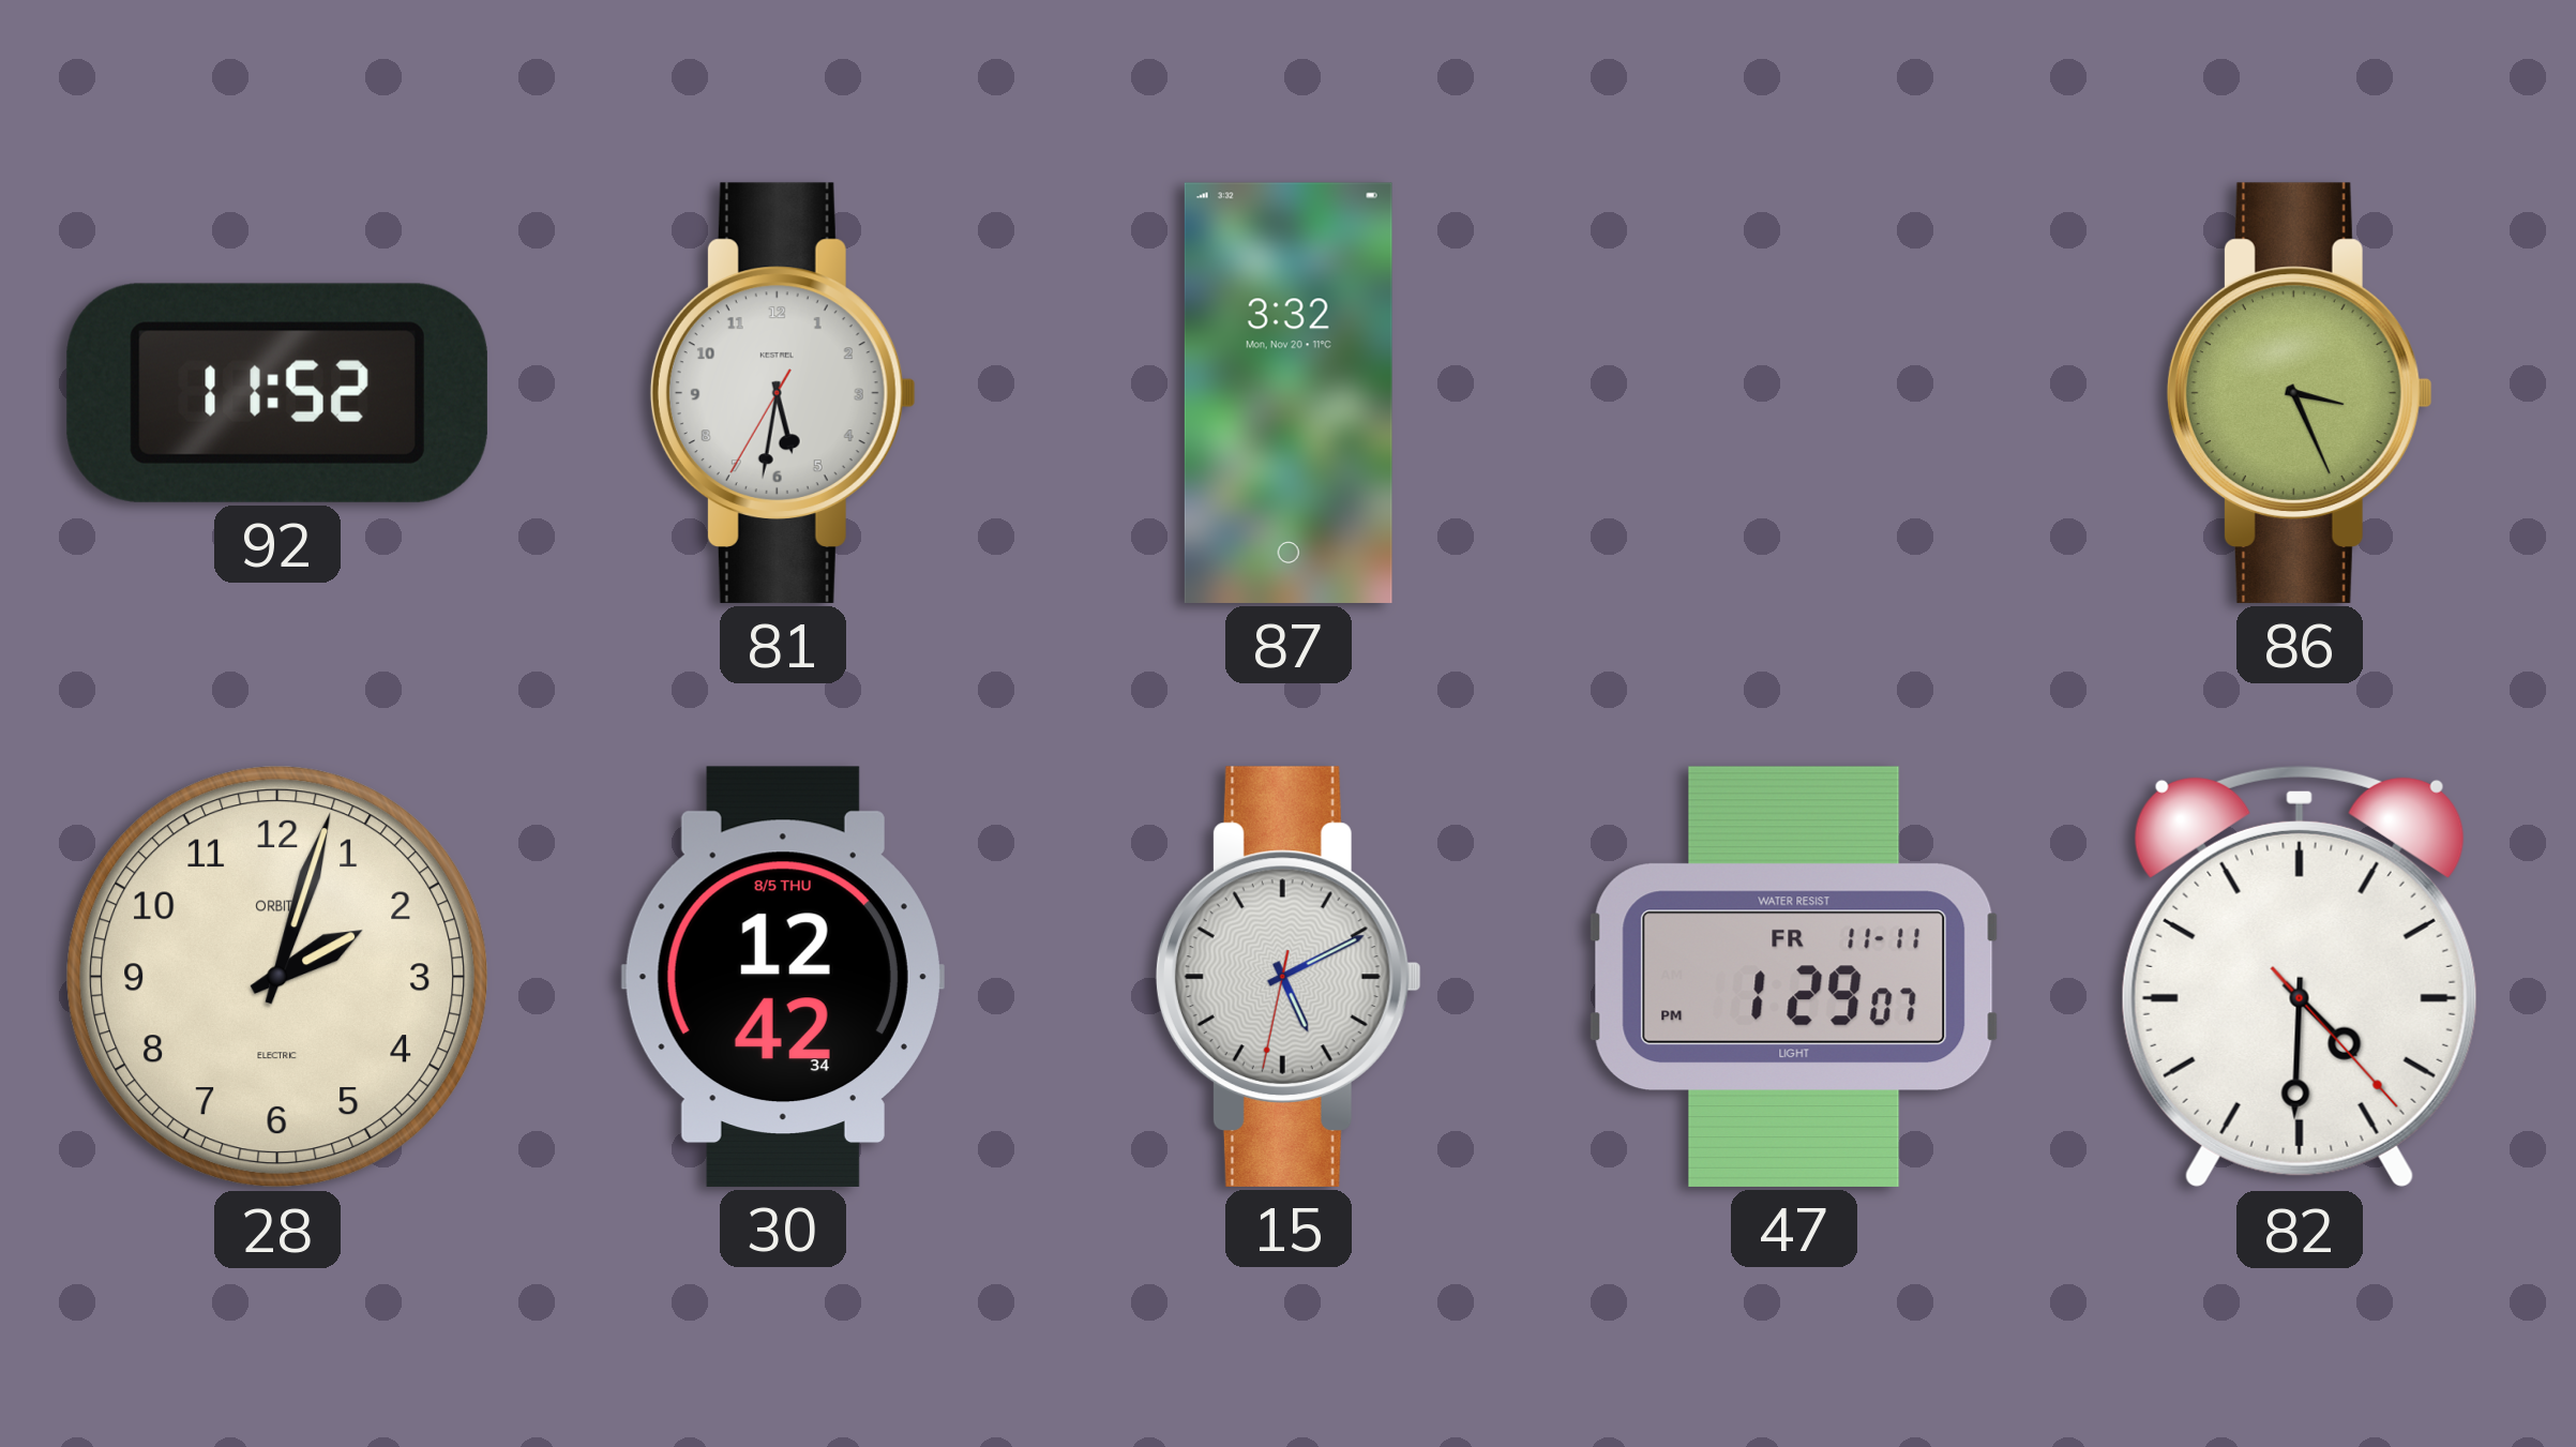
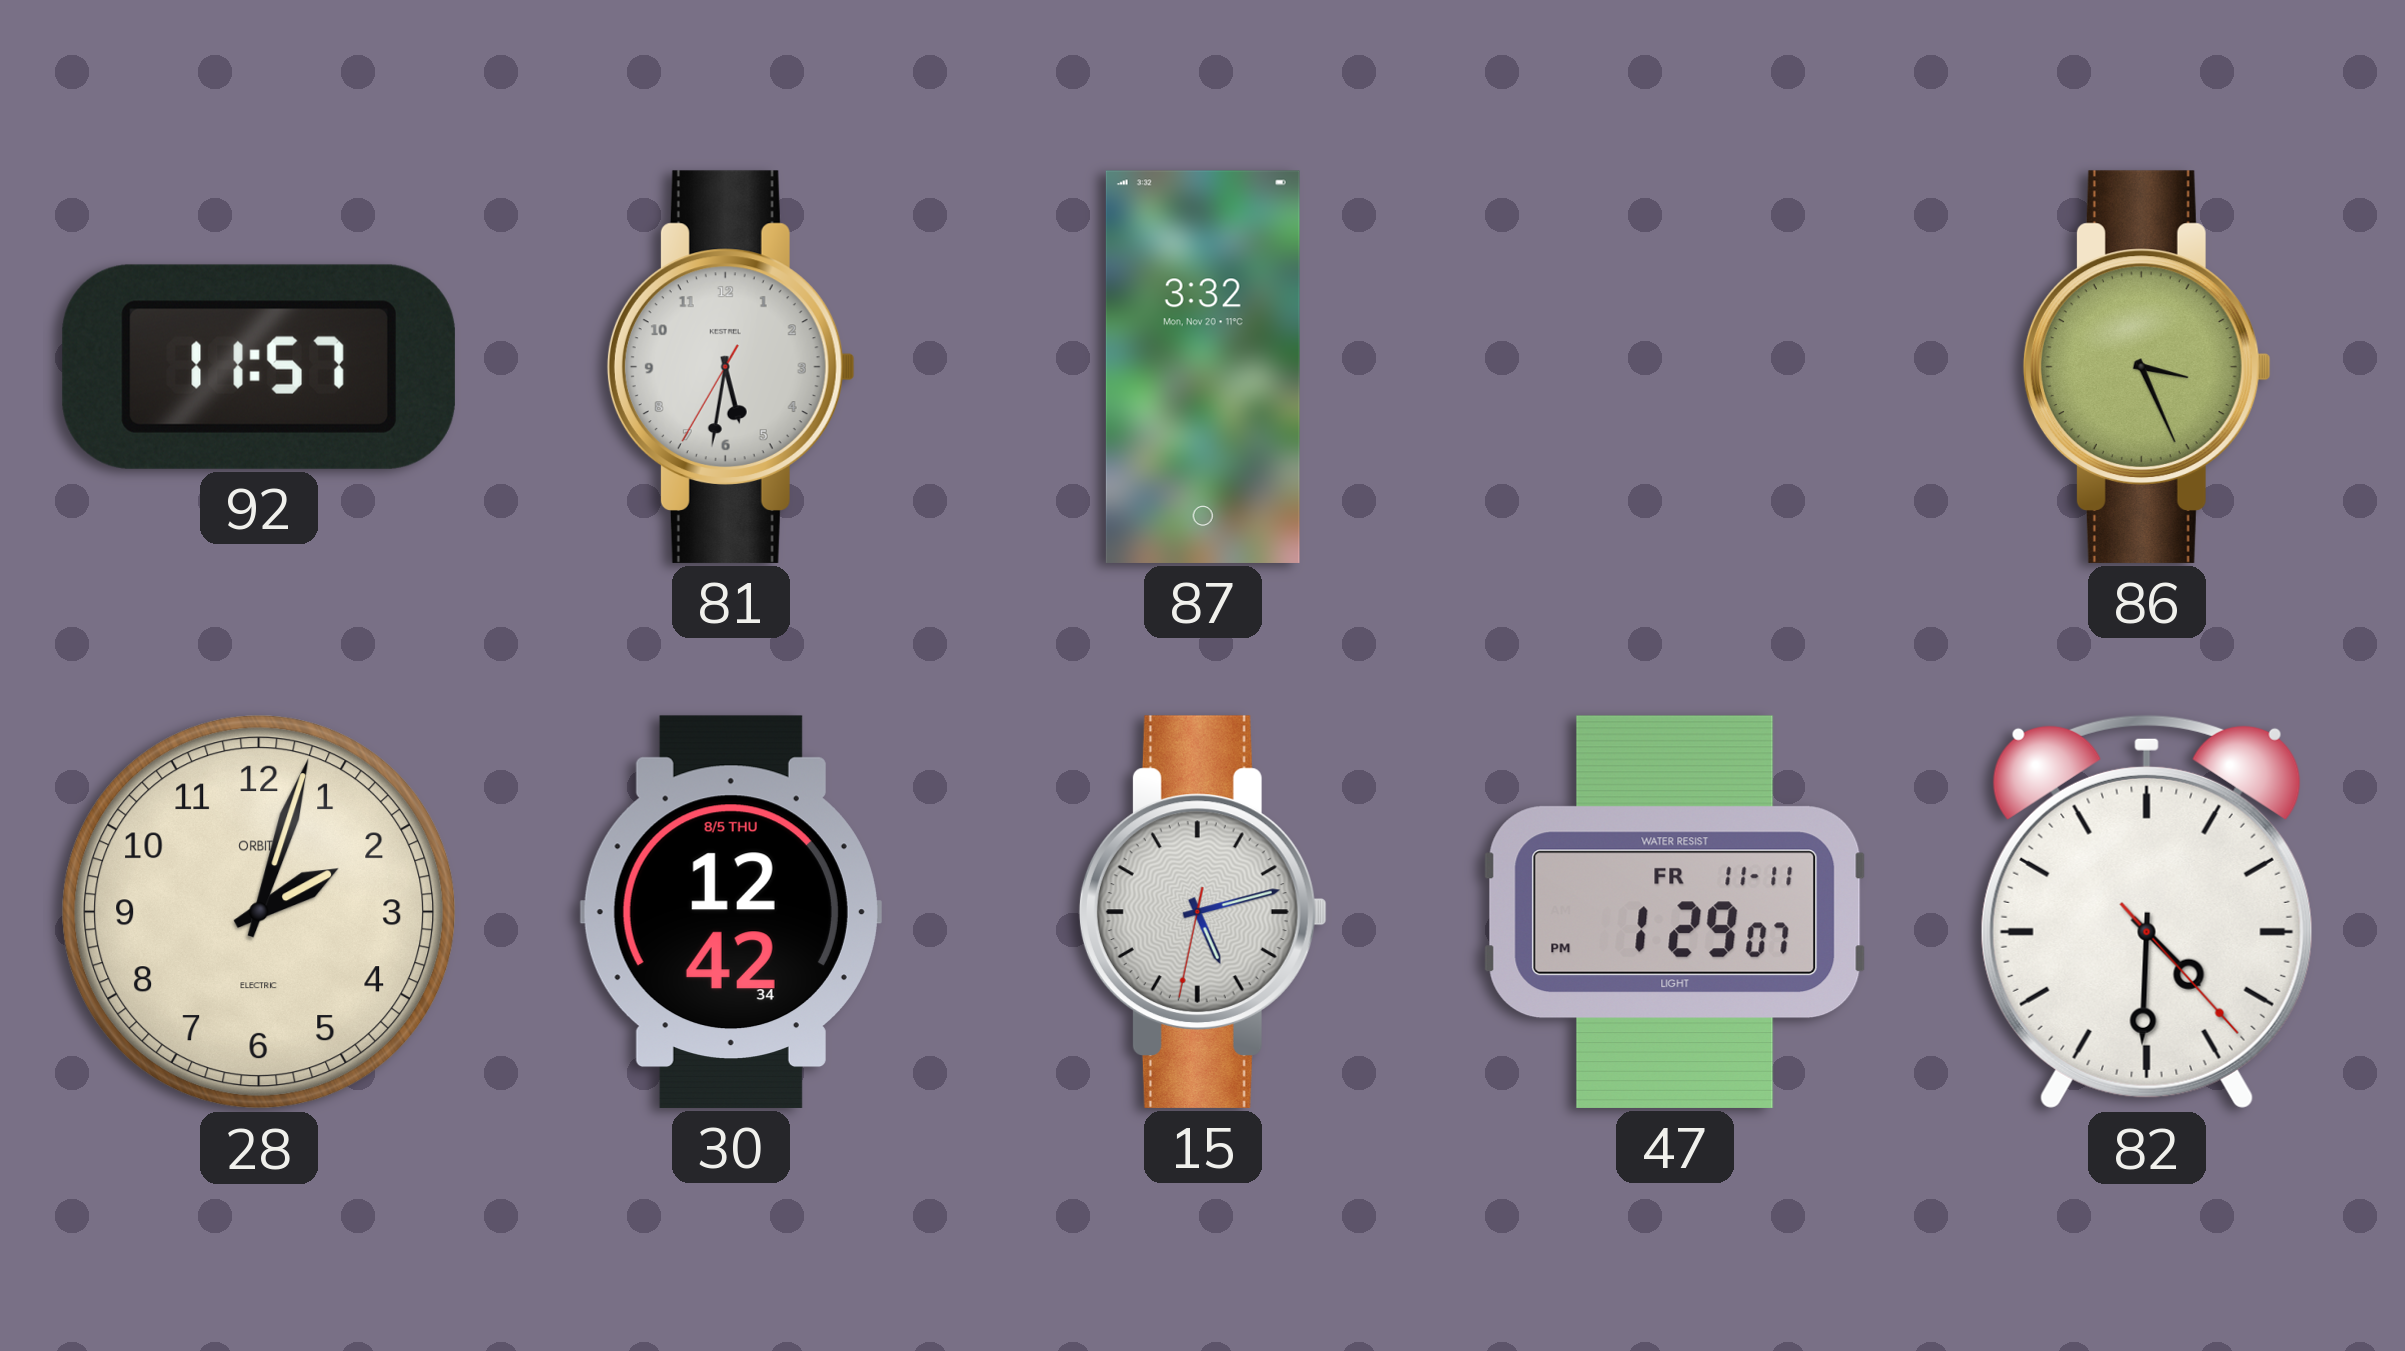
92: 11:52 -> 11:57
15: 5:10 -> 5:12
